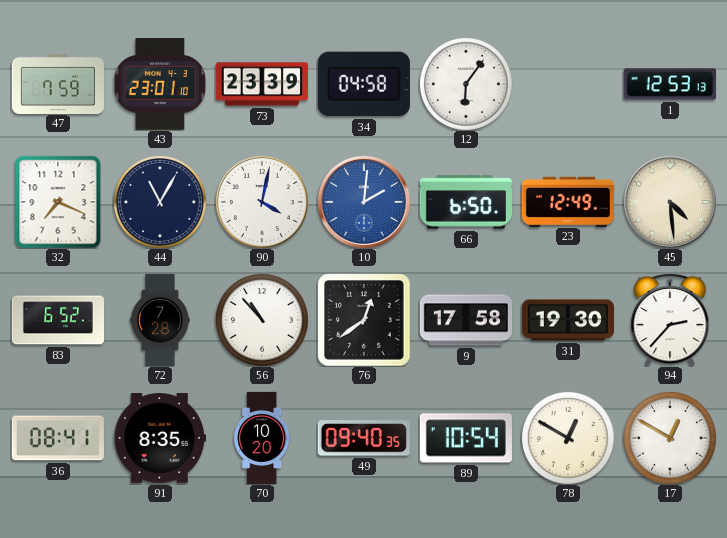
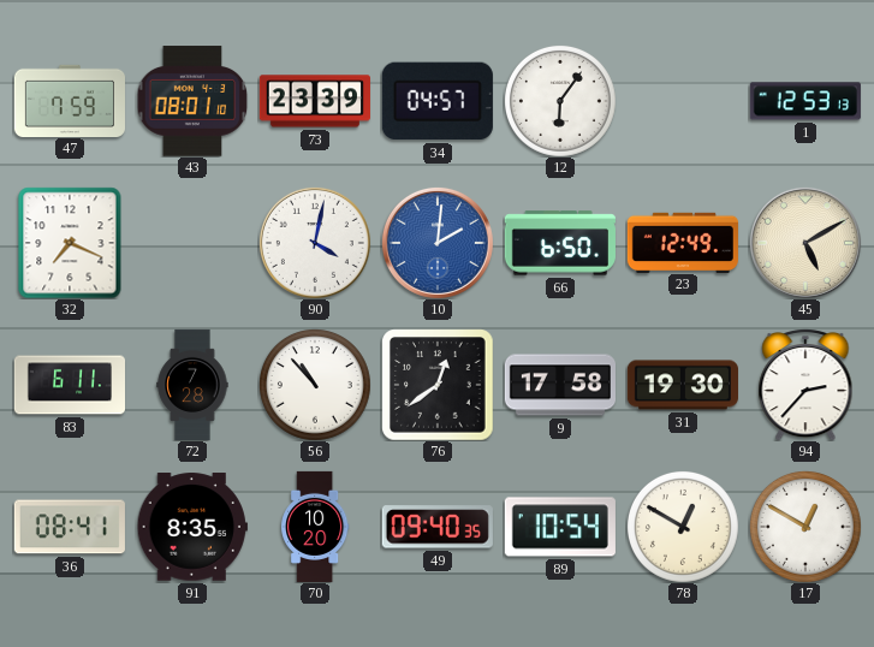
43: 23:01 -> 08:01
34: 04:58 -> 04:57
44: 11:05 -> none
45: 4:29 -> 5:10
83: 6:52 -> 6:11
